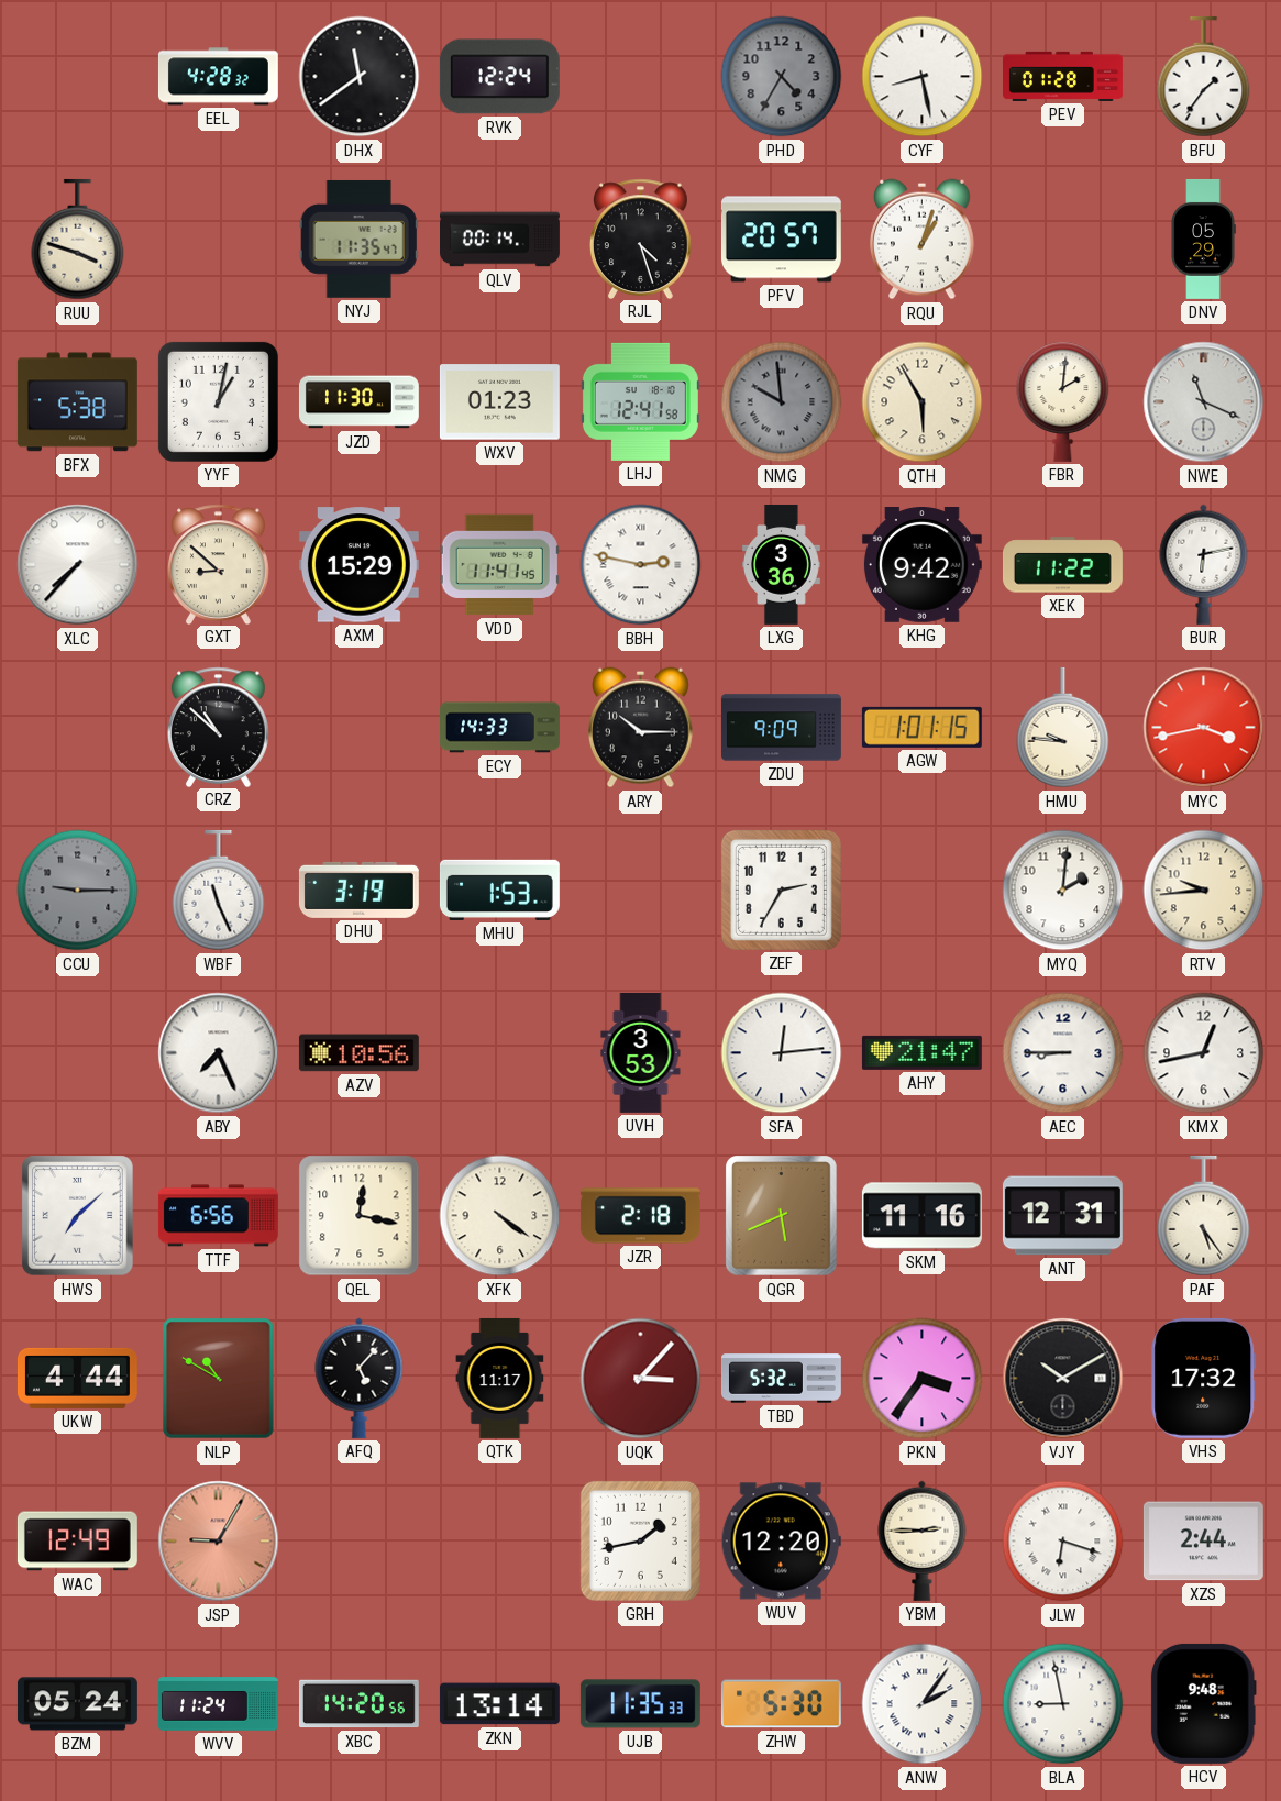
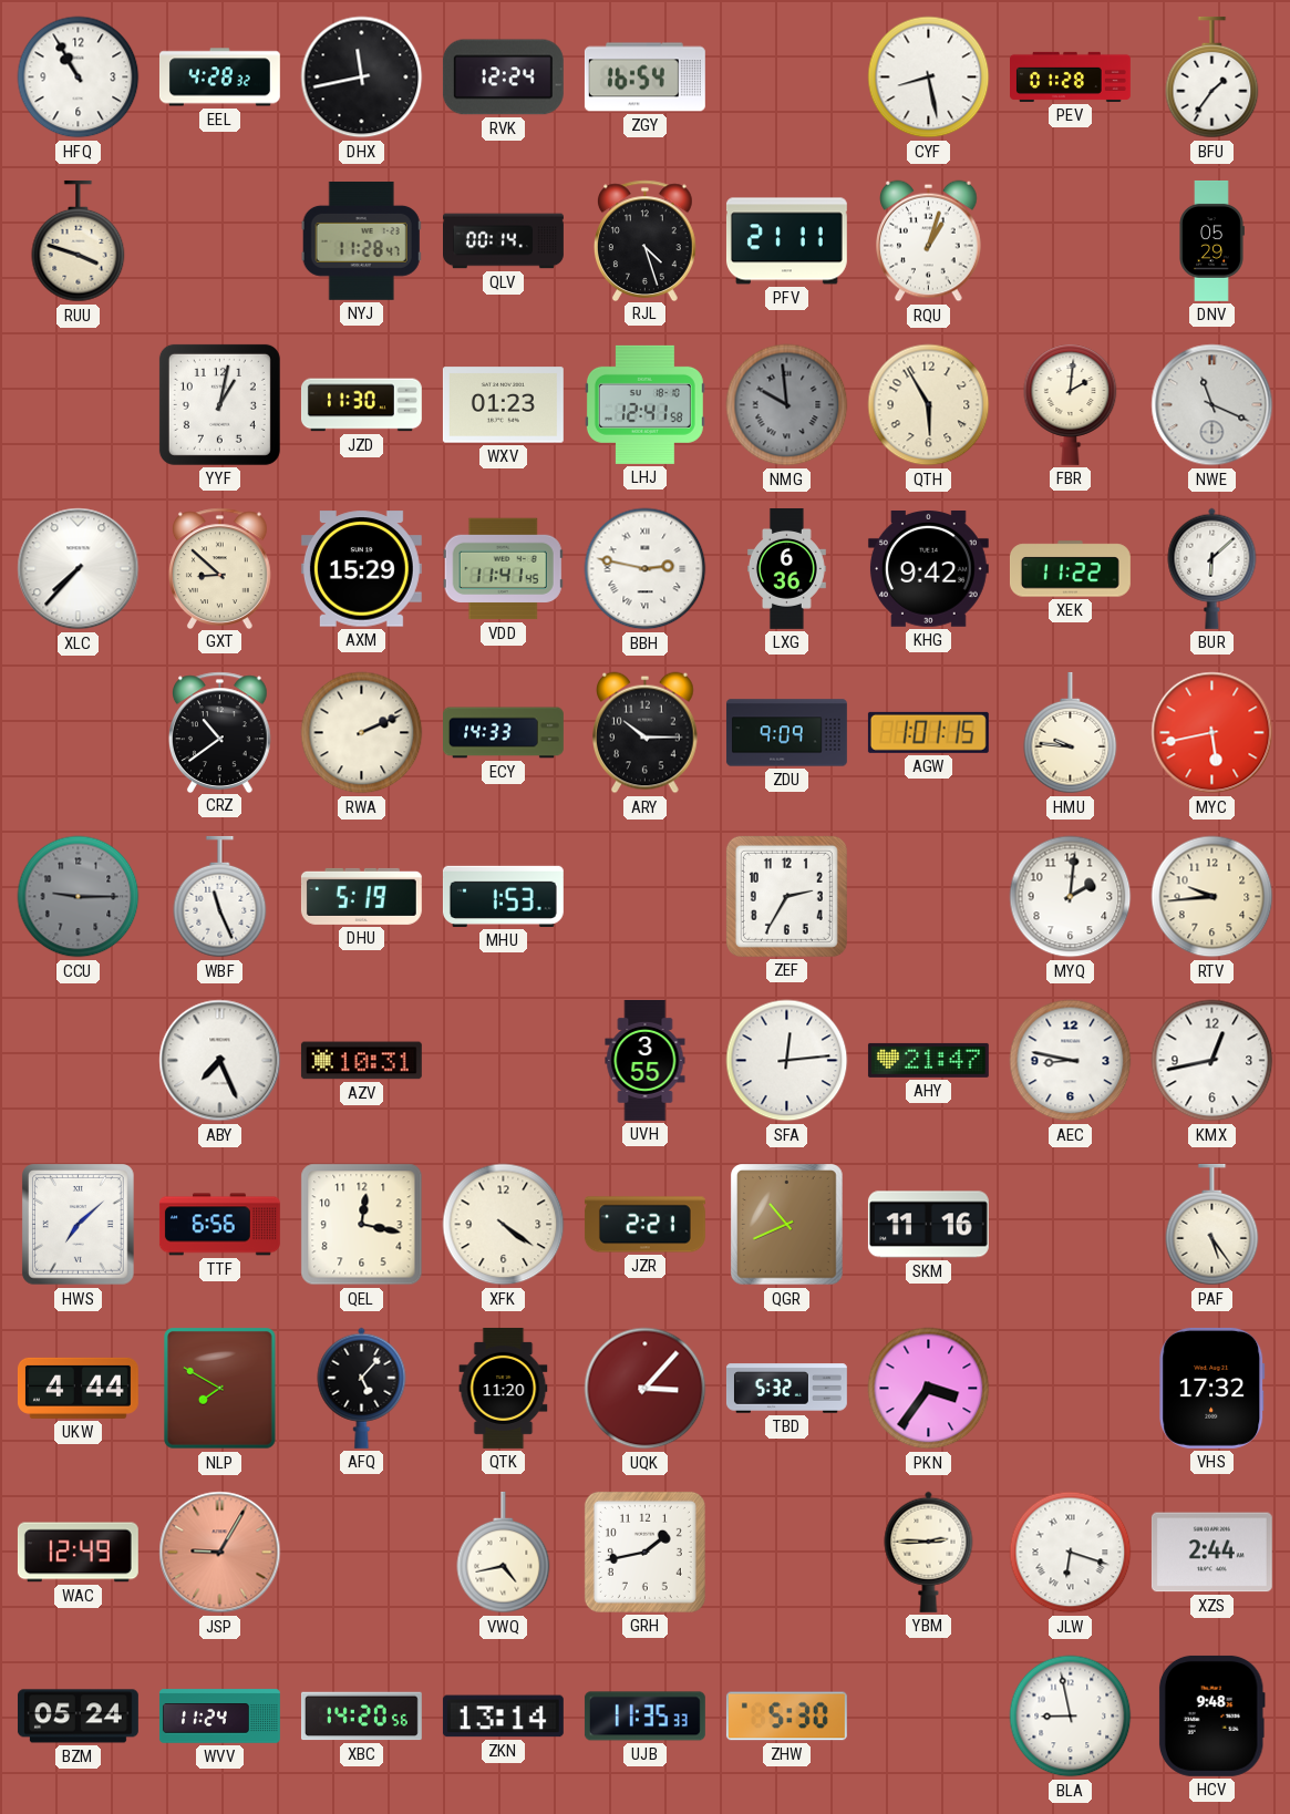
HFQ: none -> 10:55
DHX: 11:39 -> 11:43
ZGY: none -> 16:54
PHD: 4:35 -> none
NYJ: 11:35 -> 11:28
PFV: 20:57 -> 21:11
BFX: 5:38 -> none
LXG: 3:36 -> 6:36
BUR: 6:13 -> 6:08
CRZ: 10:52 -> 10:39
RWA: none -> 2:11
MYC: 3:43 -> 5:43
DHU: 3:19 -> 5:19
AZV: 10:56 -> 10:31
UVH: 3:53 -> 3:55
AEC: 8:45 -> 8:47
JZR: 2:18 -> 2:21
QGR: 5:41 -> 10:41
ANT: 12:31 -> none
NLP: 10:50 -> 7:50
QTK: 11:17 -> 11:20
VJY: 10:10 -> none
VWQ: none -> 4:43
WUV: 12:20 -> none
ANW: 2:06 -> none
